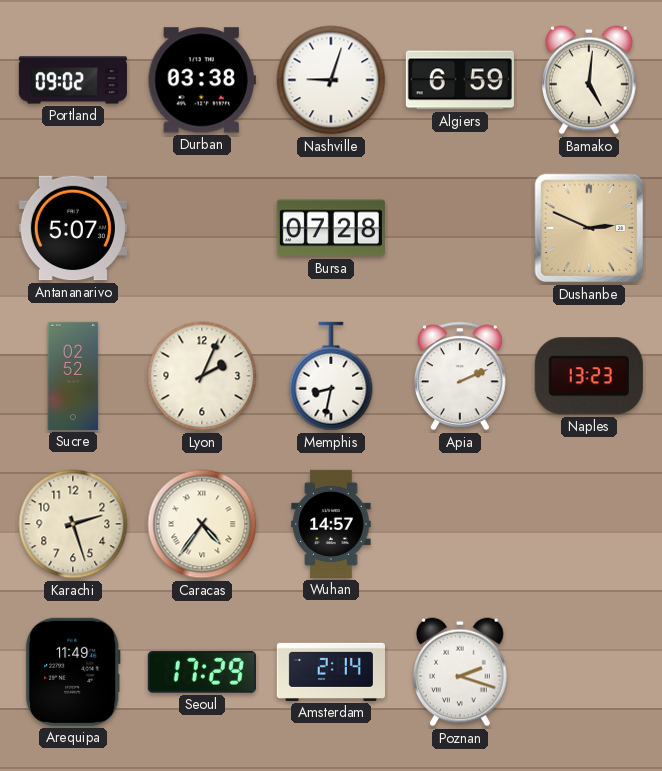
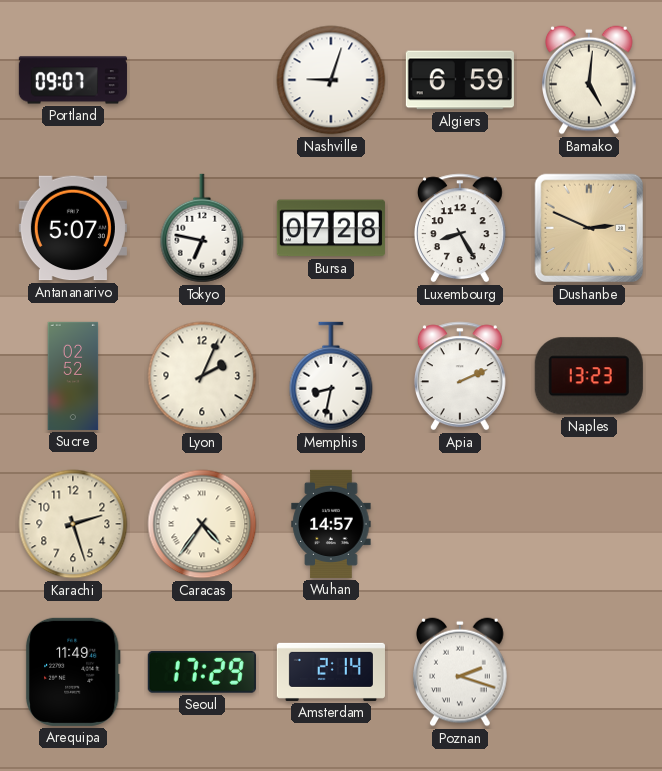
Portland: 09:02 -> 09:07
Durban: 03:38 -> none
Tokyo: none -> 6:47
Luxembourg: none -> 8:25
